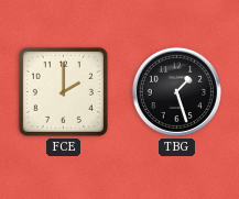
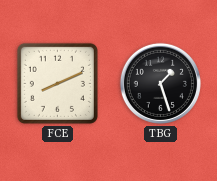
FCE: 2:00 -> 8:11
